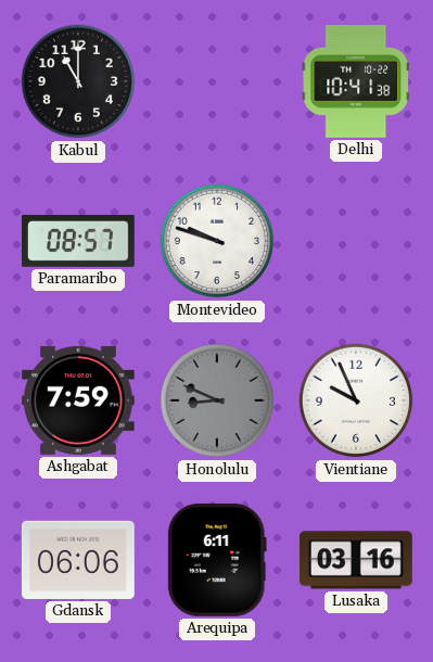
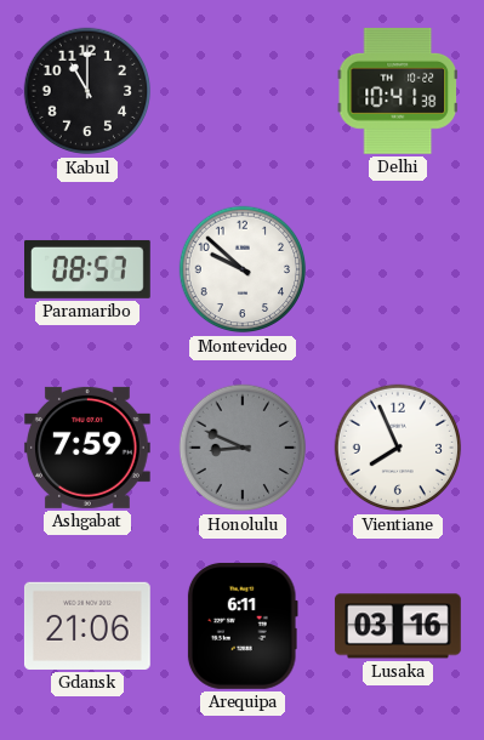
Montevideo: 9:48 -> 9:52
Vientiane: 9:56 -> 7:56
Gdansk: 06:06 -> 21:06
